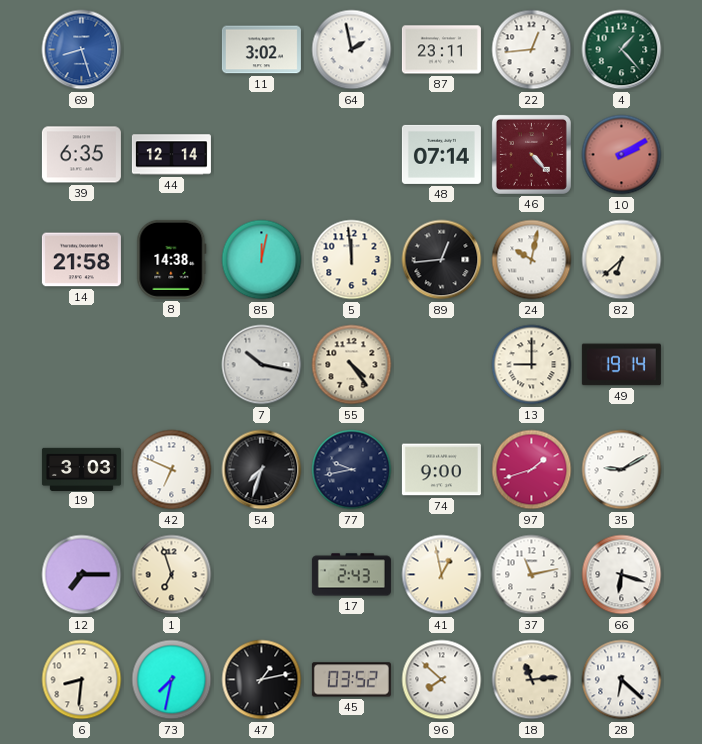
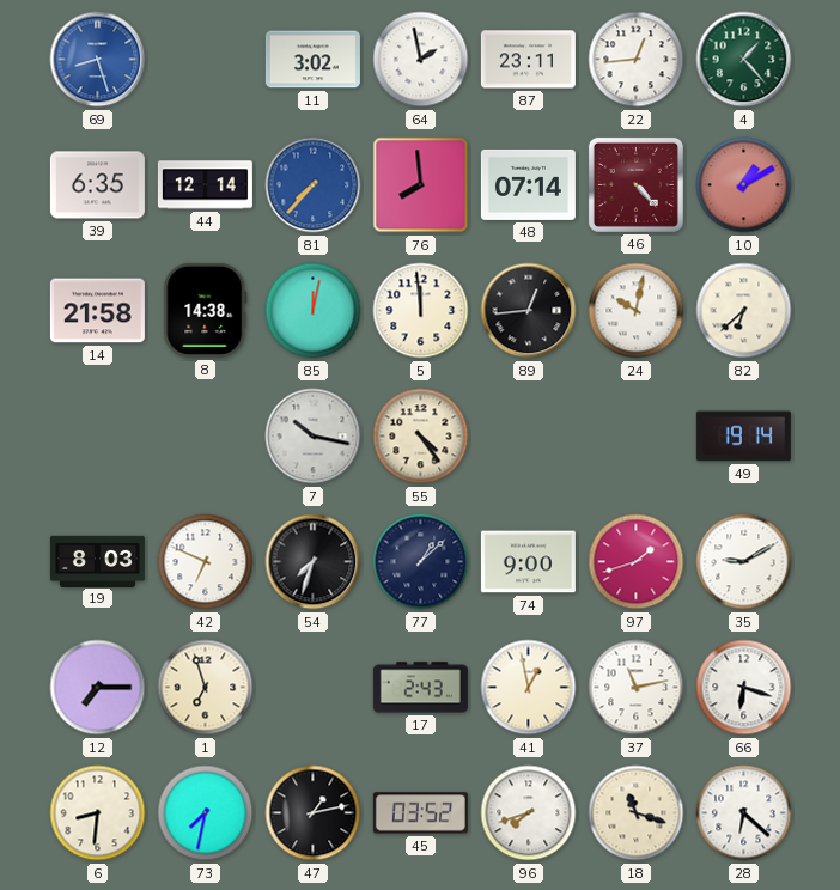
81: none -> 7:37
76: none -> 7:59
10: 2:10 -> 1:10
13: 9:00 -> none
19: 3:03 -> 8:03
77: 9:43 -> 1:08
96: 7:52 -> 7:42
18: 11:14 -> 11:18
